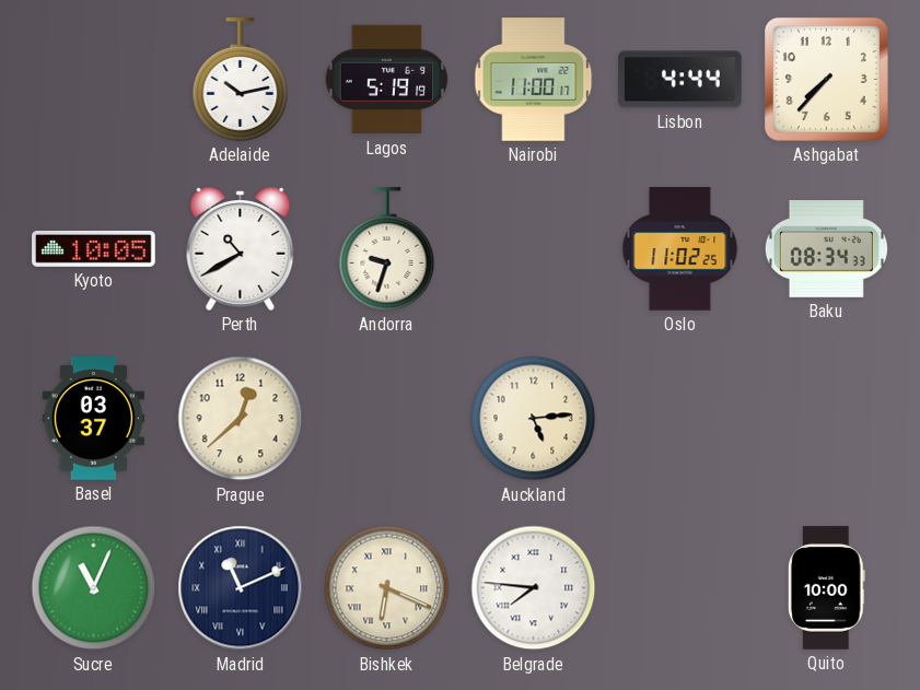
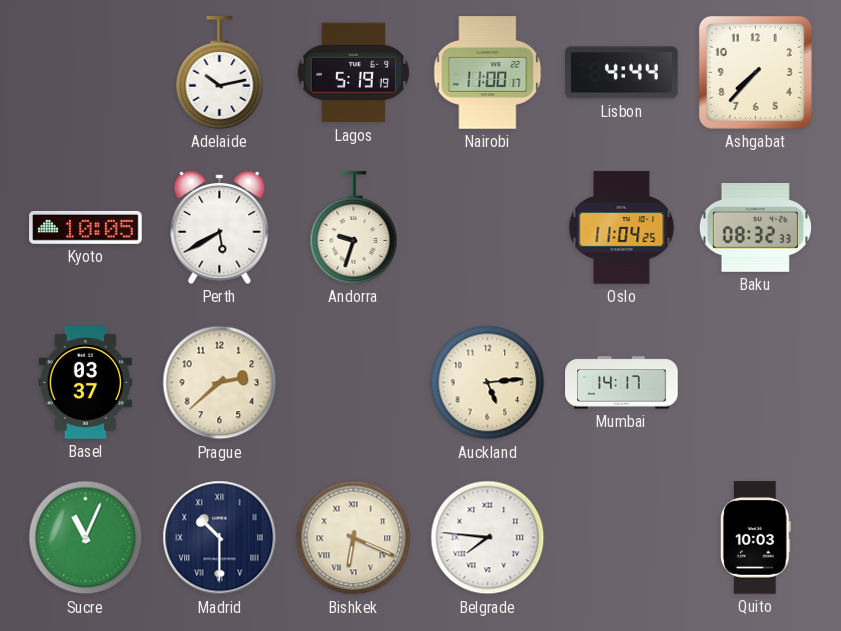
Perth: 10:40 -> 5:40
Oslo: 11:02 -> 11:04
Baku: 08:34 -> 08:32
Prague: 12:38 -> 2:38
Mumbai: none -> 14:17
Madrid: 11:11 -> 10:30
Quito: 10:00 -> 10:03
